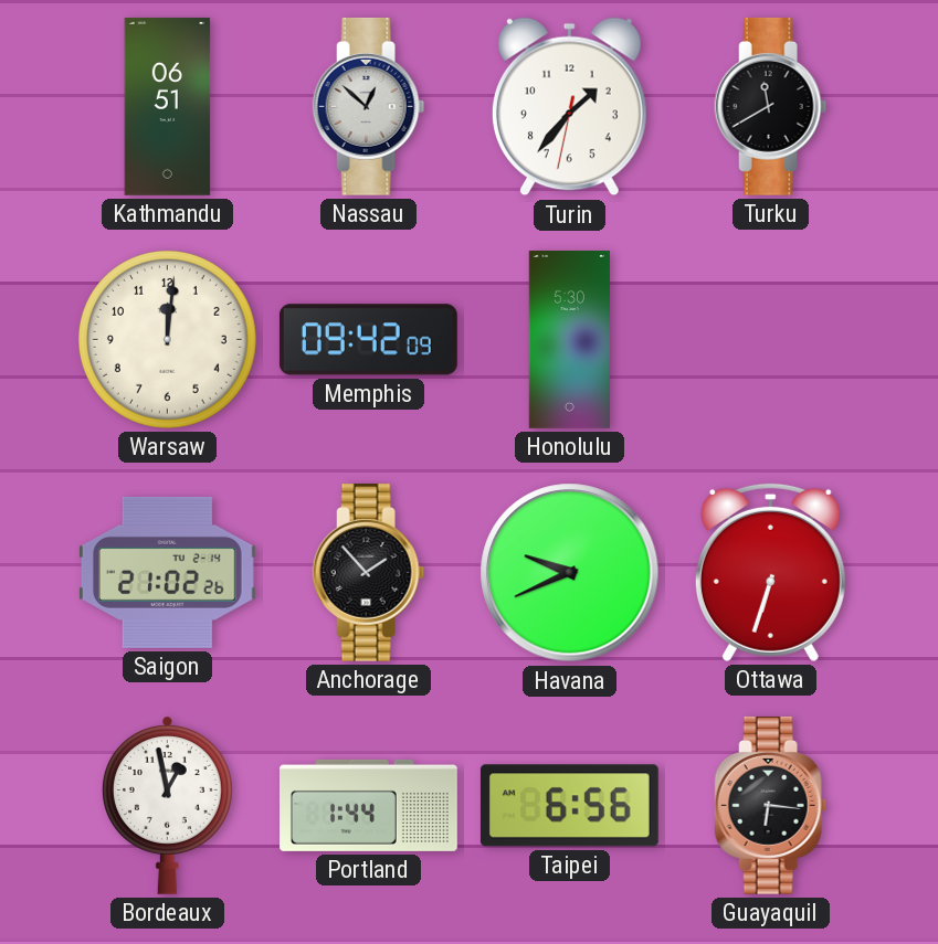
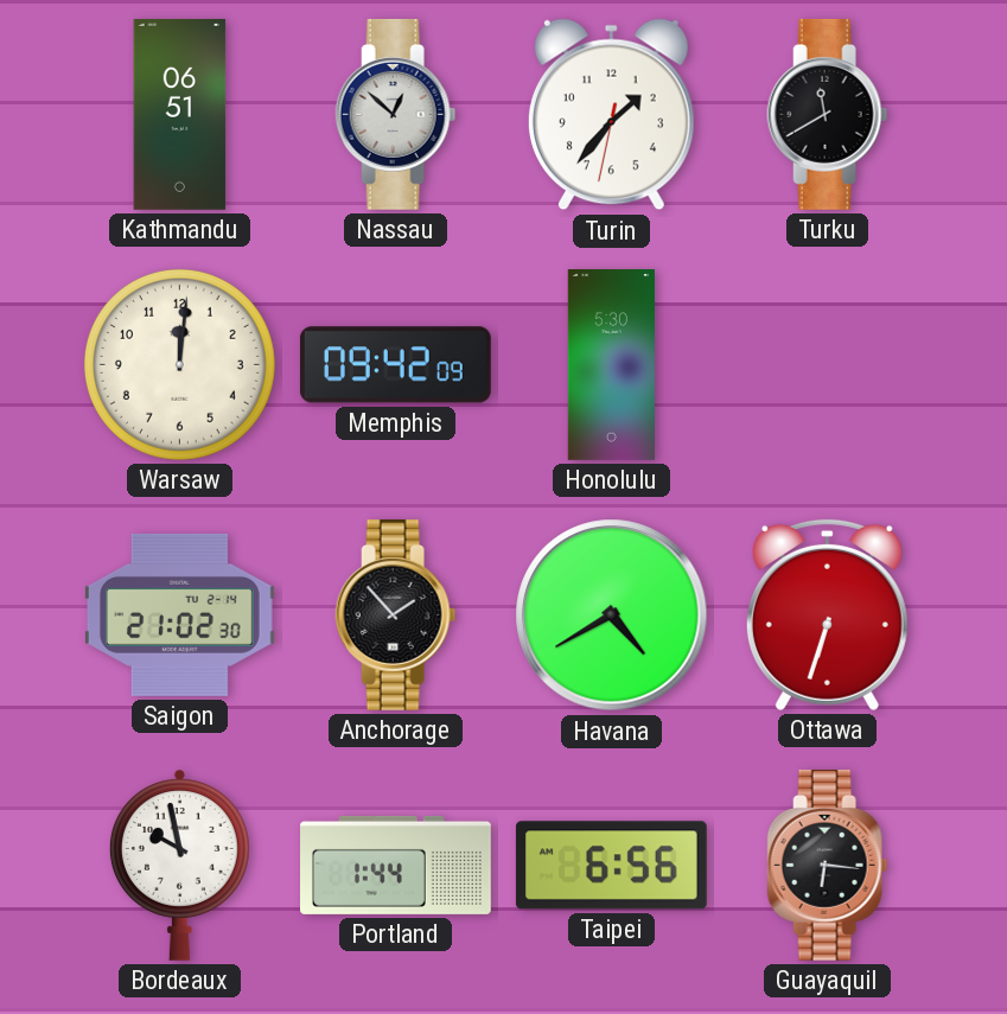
Saigon: 21:02:26 -> 21:02:30
Havana: 9:41 -> 4:40
Bordeaux: 12:58 -> 9:58
